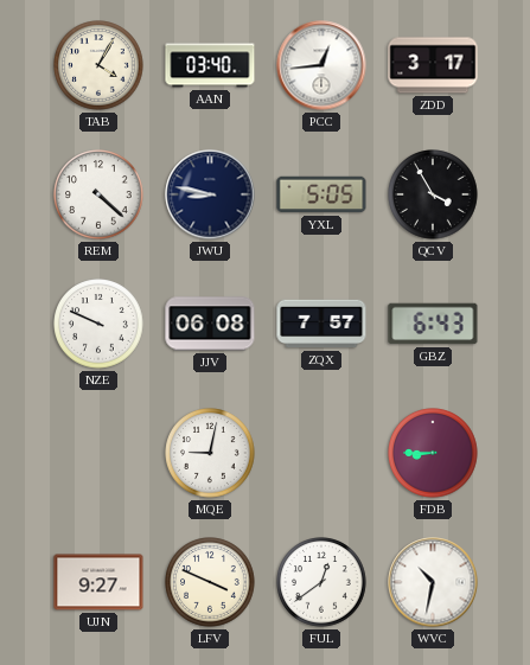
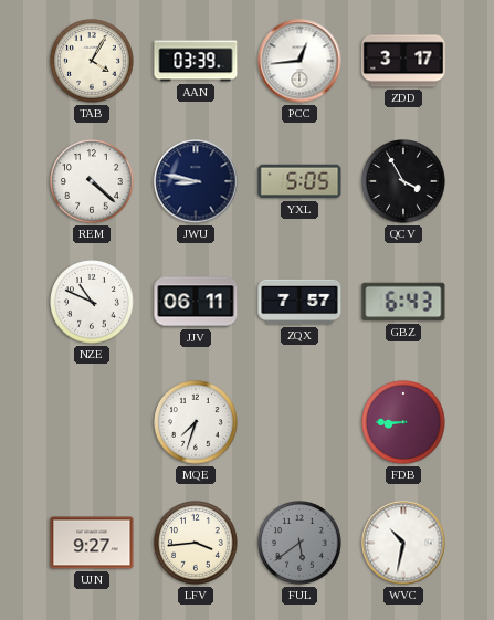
AAN: 03:40 -> 03:39
NZE: 9:49 -> 10:49
JJV: 06:08 -> 06:11
MQE: 9:02 -> 7:33
LFV: 3:49 -> 3:44
FUL: 12:39 -> 5:39
FUL dial: white -> grey
